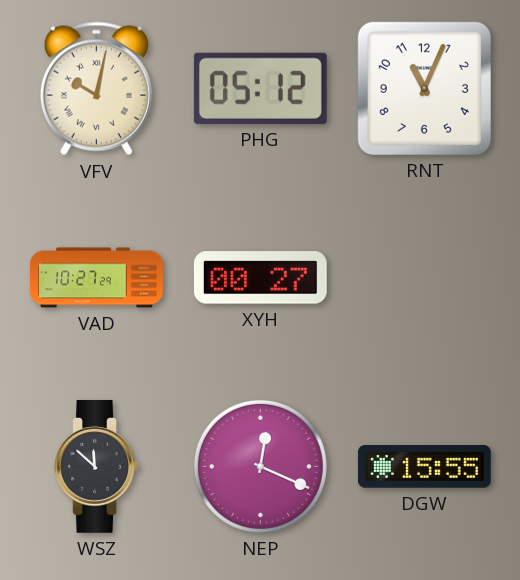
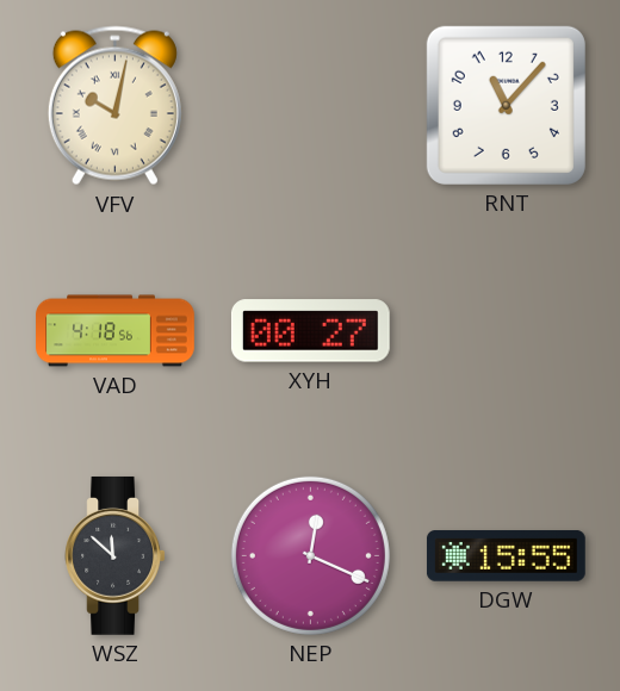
PHG: 05:12 -> none
RNT: 11:04 -> 11:07
VAD: 10:27 -> 4:18
